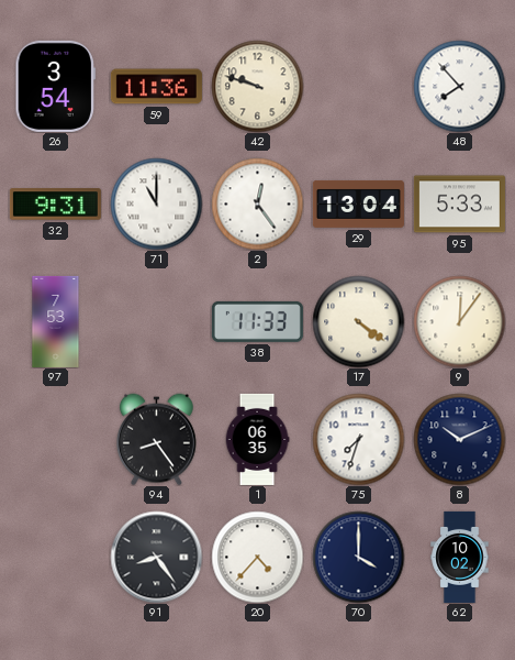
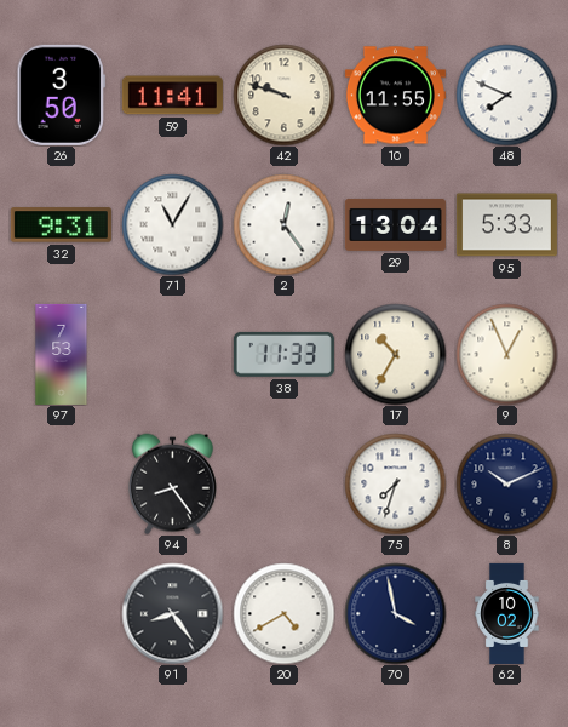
26: 3:54 -> 3:50
59: 11:36 -> 11:41
10: none -> 11:55
48: 7:53 -> 7:49
71: 11:00 -> 11:05
17: 4:21 -> 10:35
9: 12:06 -> 12:56
1: 06:35 -> none
20: 4:37 -> 4:40
70: 4:00 -> 3:58
